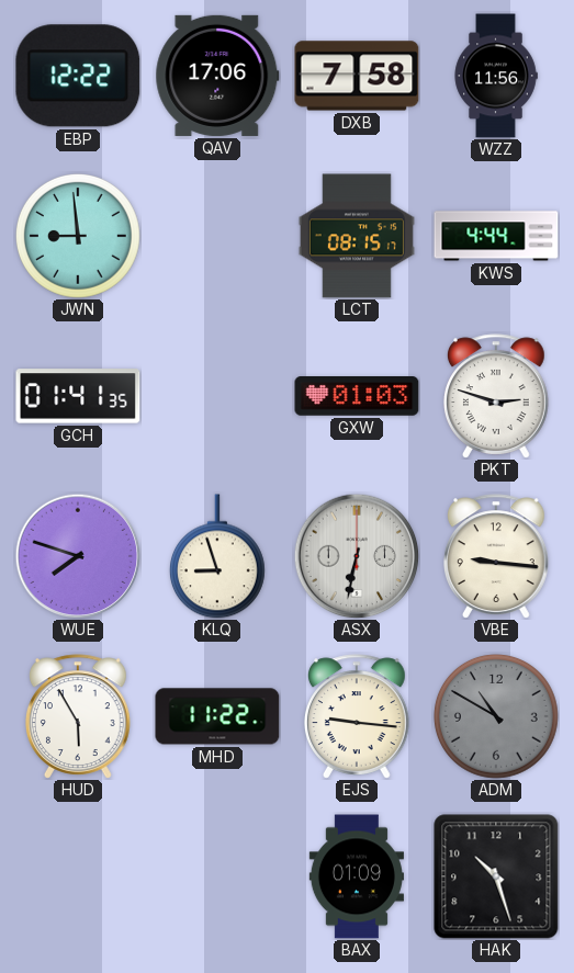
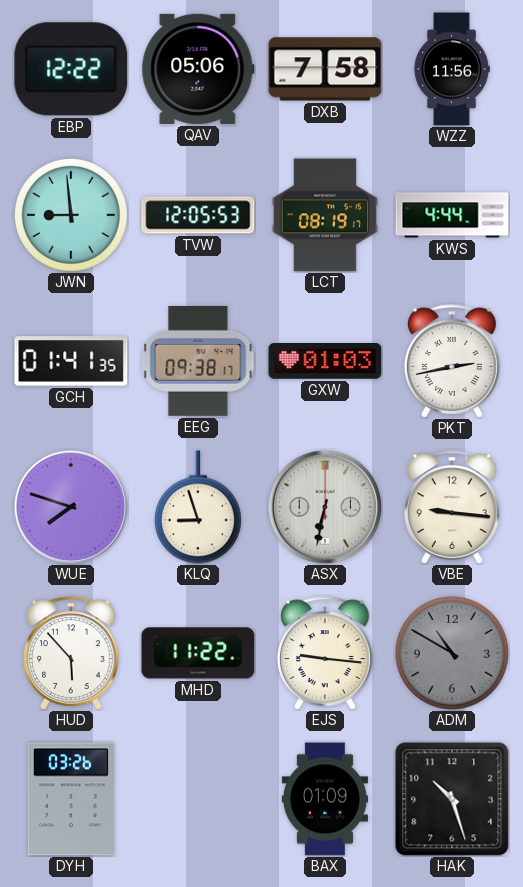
QAV: 17:06 -> 05:06
TVW: none -> 12:05
LCT: 08:15 -> 08:19
EEG: none -> 09:38
PKT: 2:48 -> 2:43
HUD: 5:55 -> 5:53
DYH: none -> 03:26
